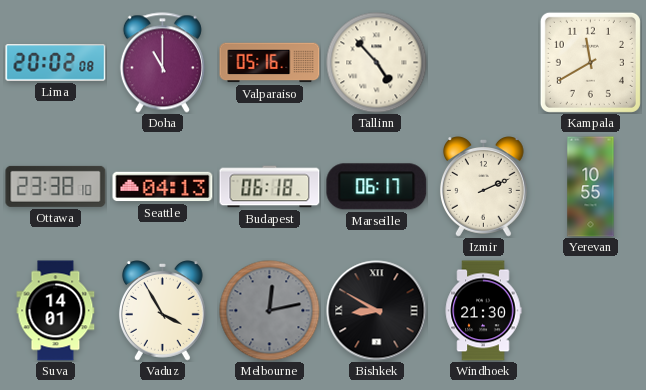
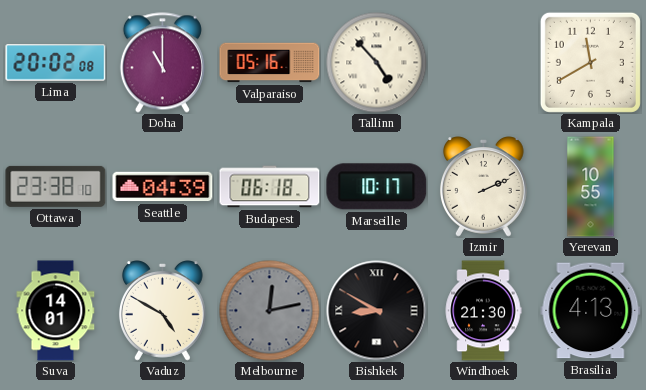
Seattle: 04:13 -> 04:39
Marseille: 06:17 -> 10:17
Vaduz: 3:55 -> 4:50
Brasilia: none -> 4:13
